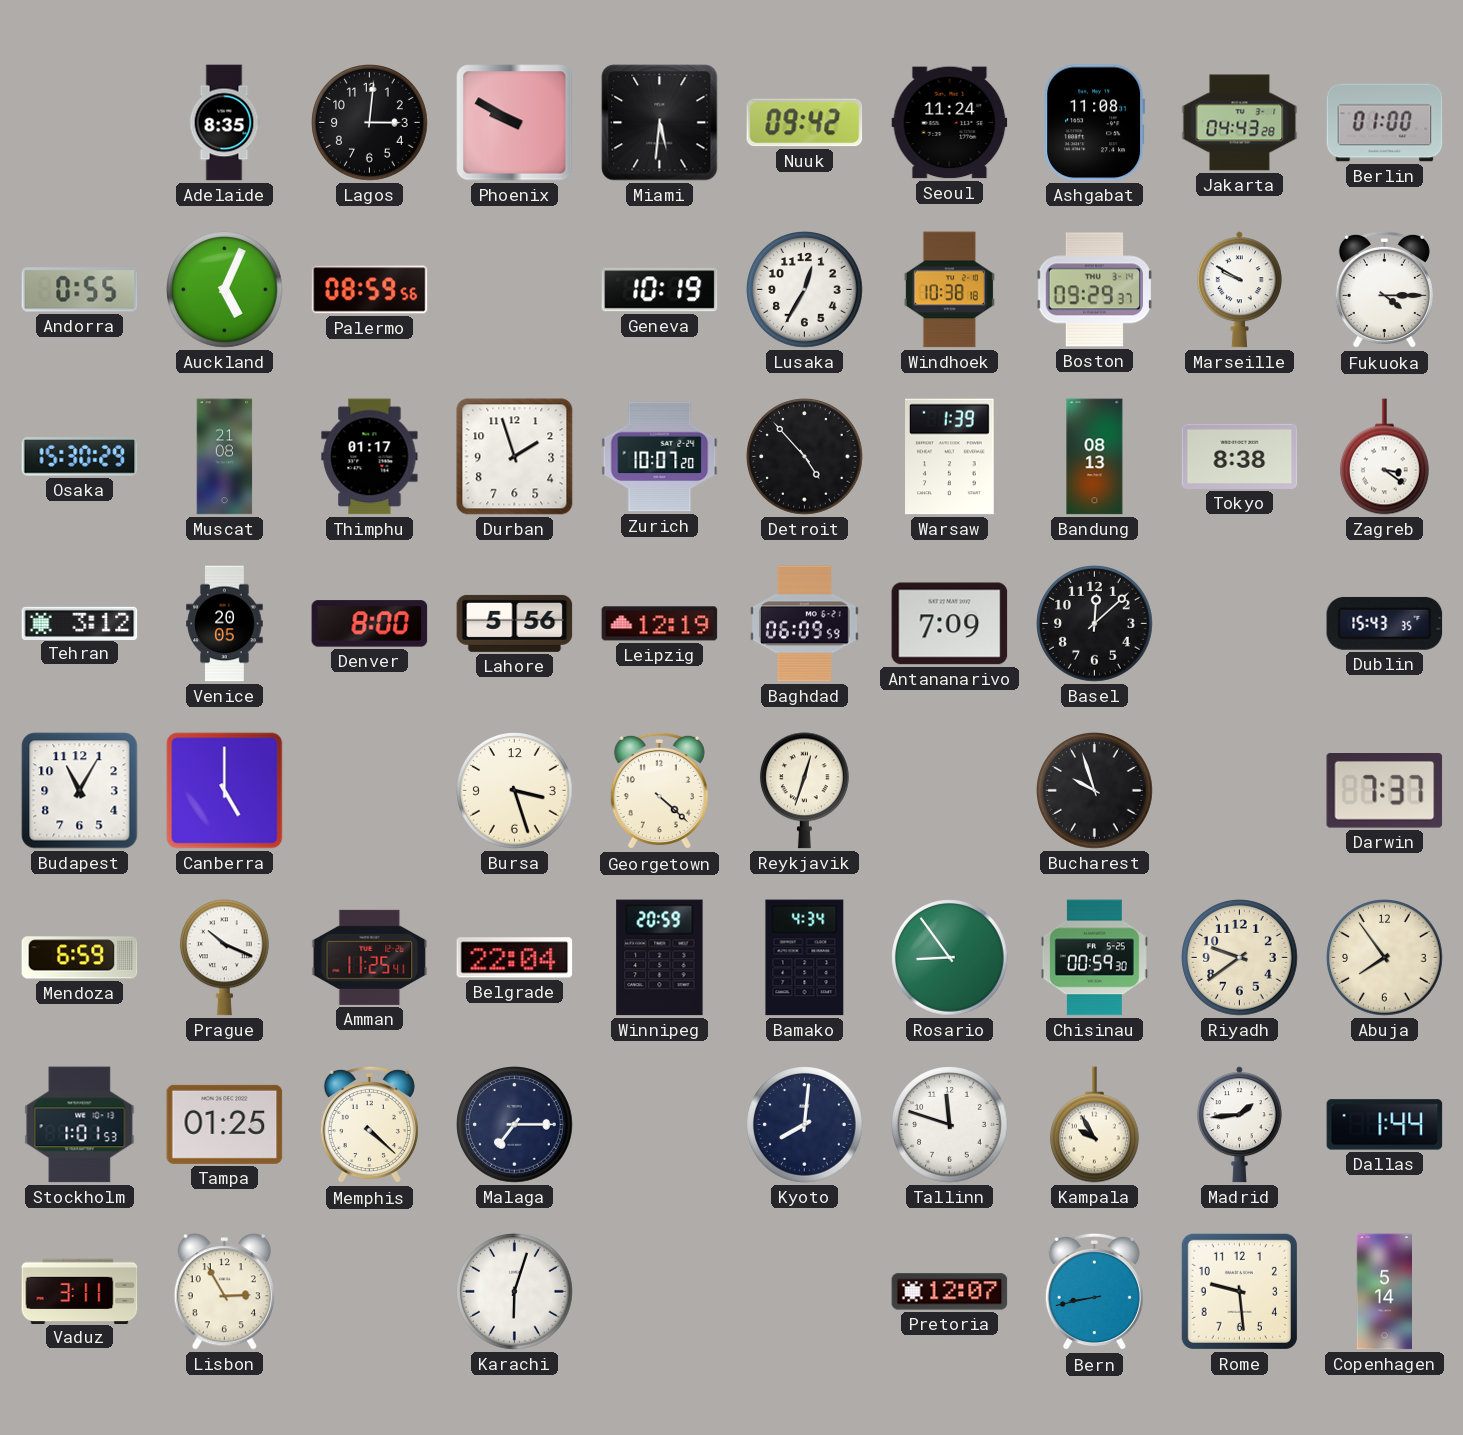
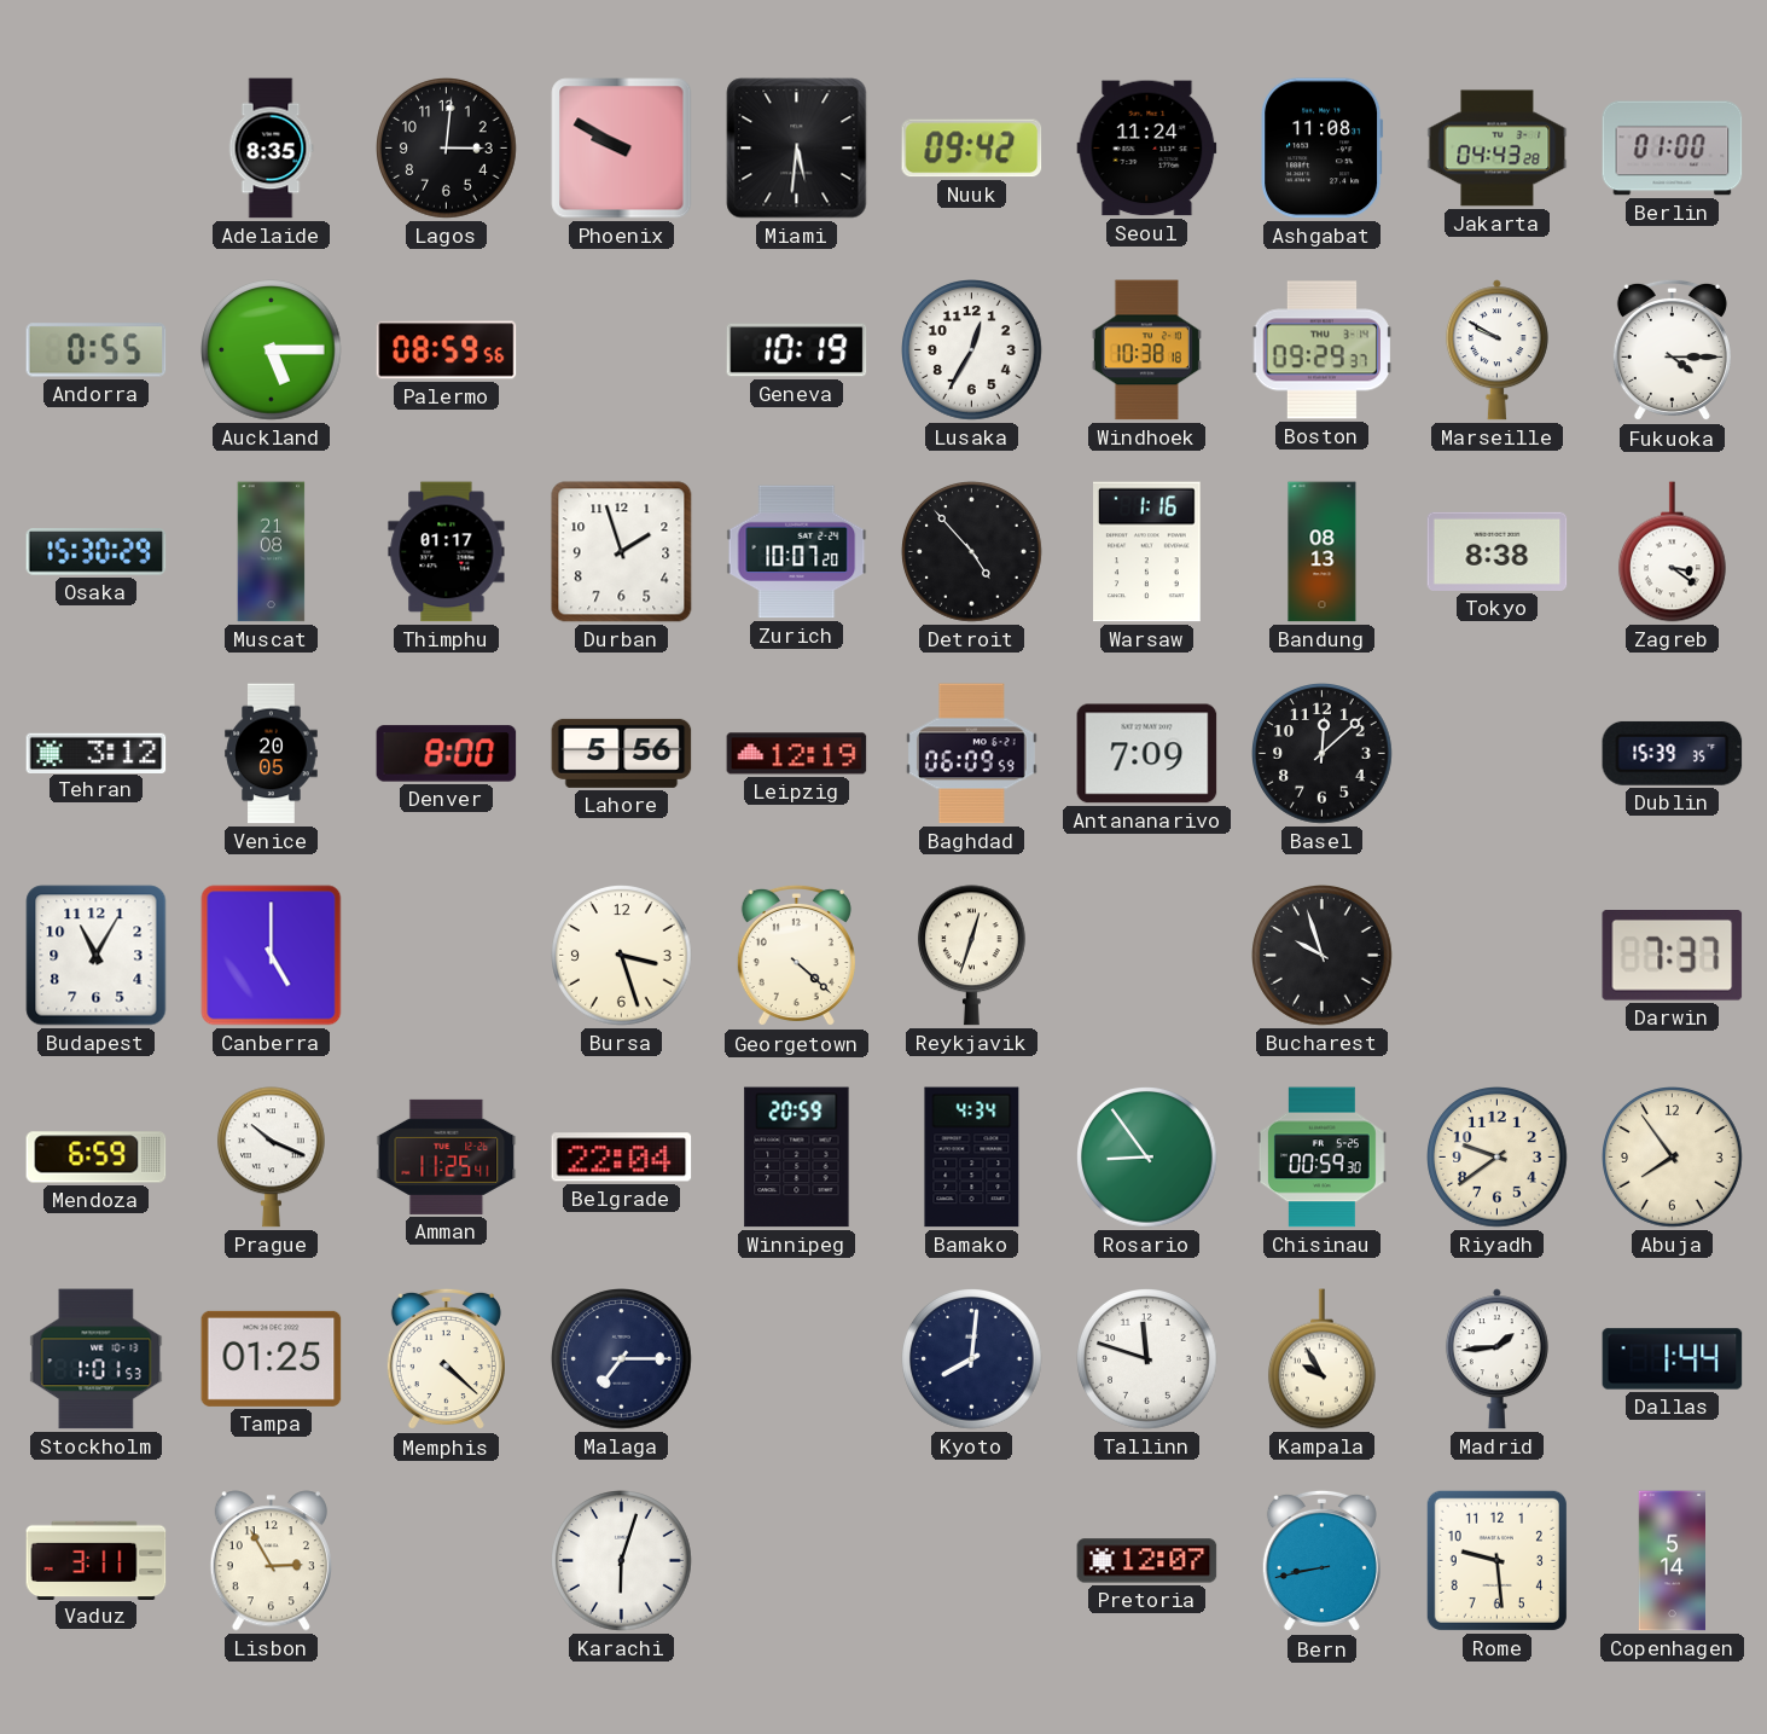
Auckland: 5:04 -> 5:15
Warsaw: 1:39 -> 1:16
Dublin: 15:43 -> 15:39
